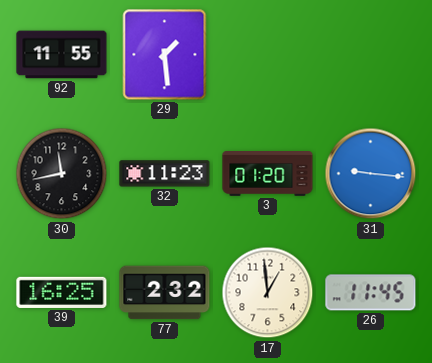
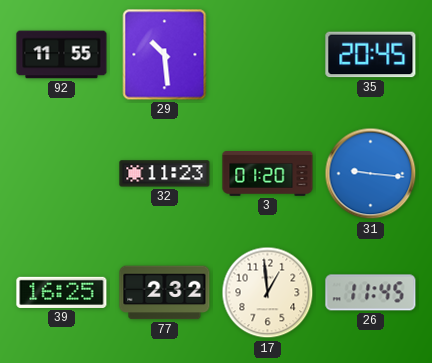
29: 1:29 -> 10:29
35: none -> 20:45
30: 11:43 -> none
